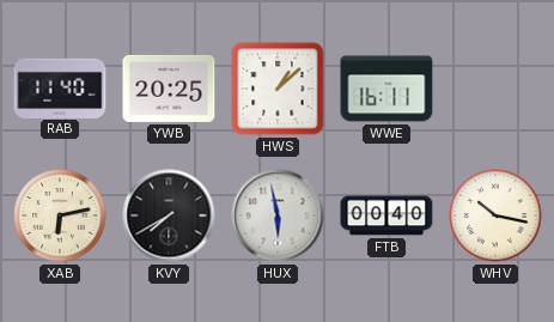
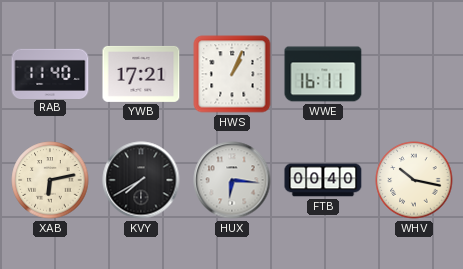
YWB: 20:25 -> 17:21
HWS: 1:08 -> 1:04
HUX: 5:58 -> 6:16
